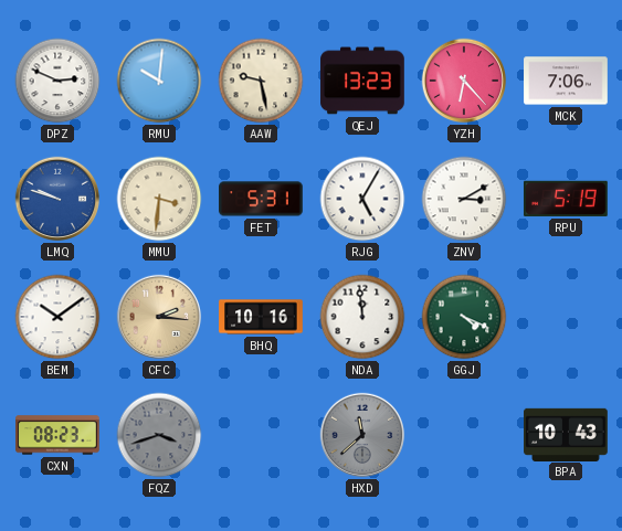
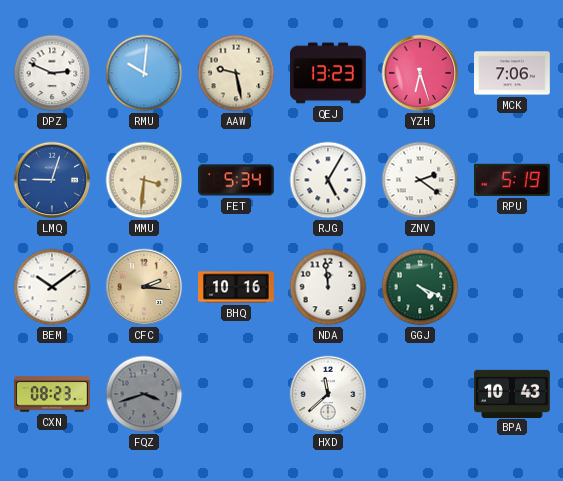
YZH: 6:23 -> 6:27
LMQ: 9:48 -> 9:03
FET: 5:31 -> 5:34
ZNV: 3:10 -> 2:21
HXD dial: grey -> white
